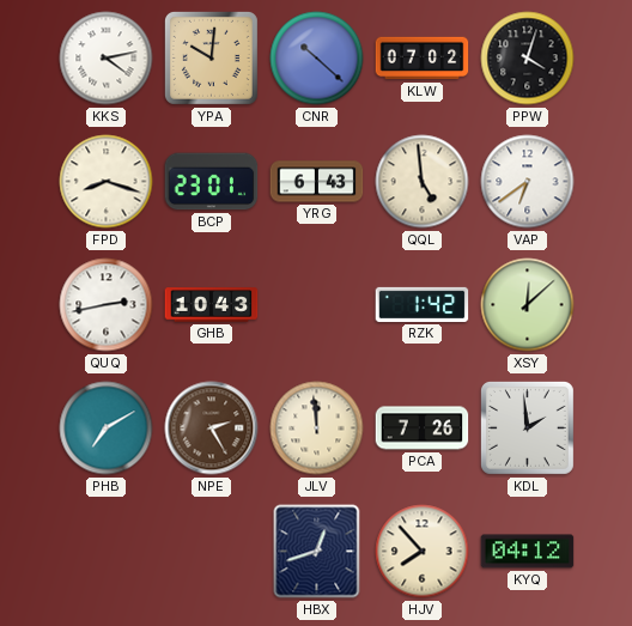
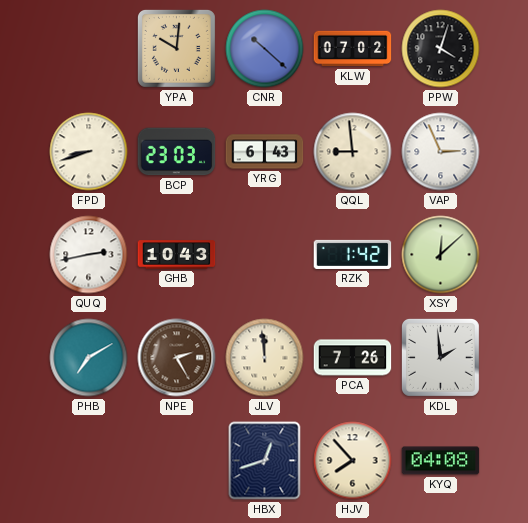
KKS: 4:13 -> none
FPD: 8:18 -> 8:42
BCP: 23:01 -> 23:03
QQL: 4:59 -> 8:59
VAP: 6:39 -> 2:56
KYQ: 04:12 -> 04:08
